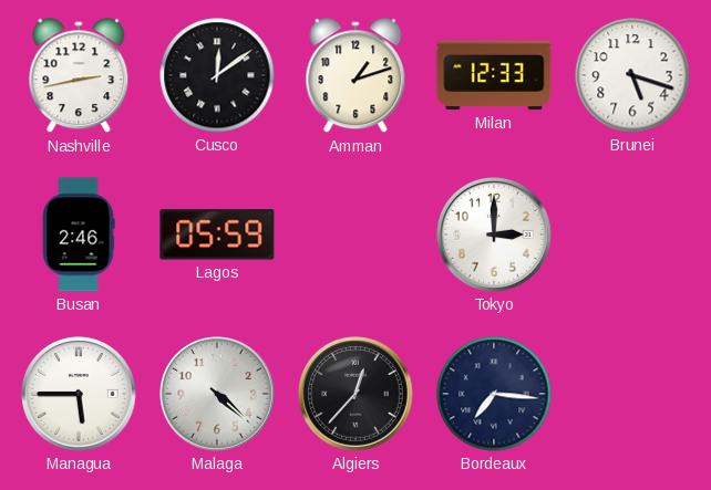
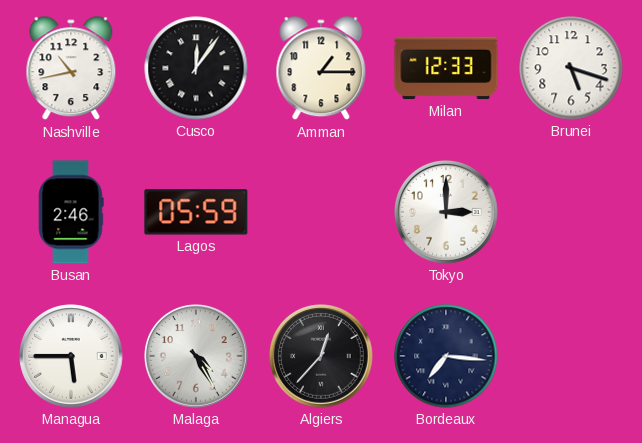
Nashville: 2:43 -> 10:43
Cusco: 12:09 -> 12:06
Amman: 1:12 -> 1:15
Malaga: 4:22 -> 4:25
